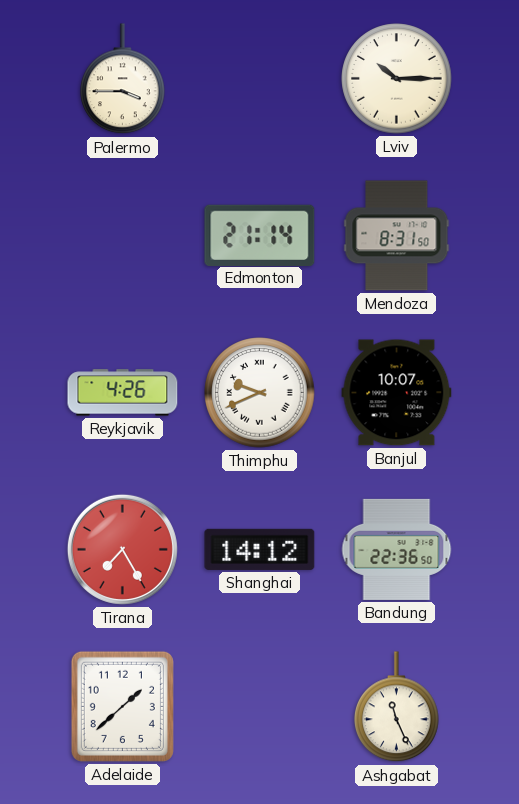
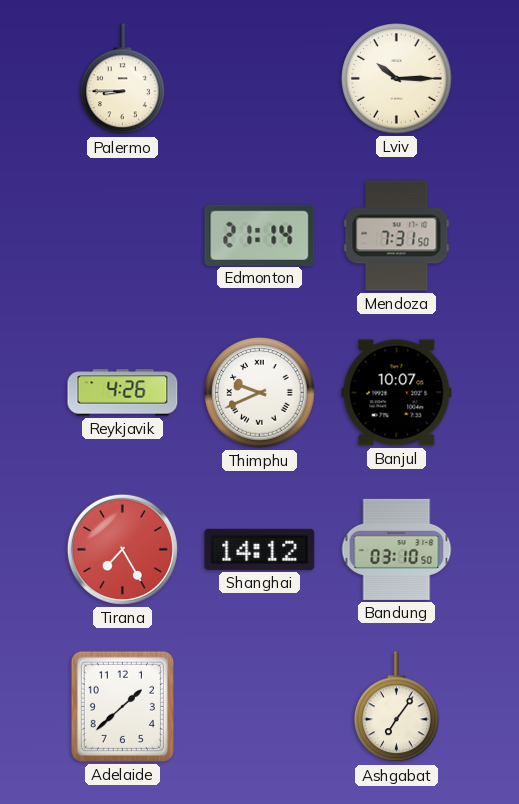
Palermo: 3:45 -> 8:45
Mendoza: 8:31 -> 7:31
Bandung: 22:36 -> 03:10
Ashgabat: 11:26 -> 7:06
